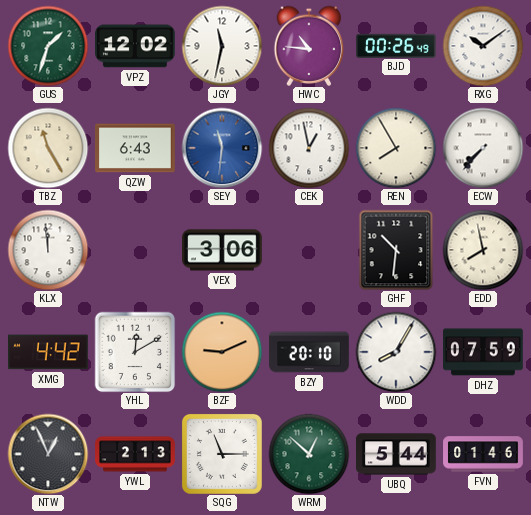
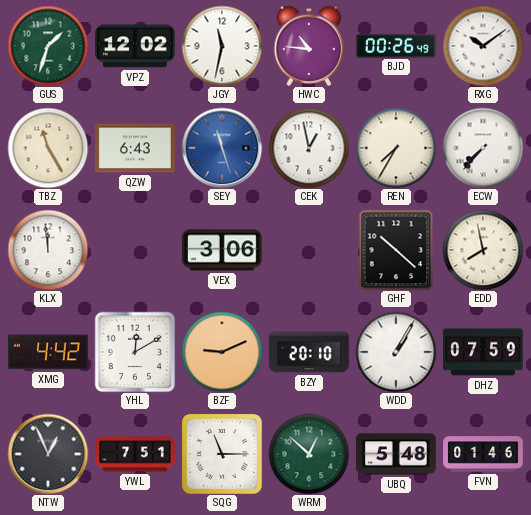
SEY: 11:31 -> 11:27
REN: 7:55 -> 7:35
GHF: 10:31 -> 10:22
WDD: 8:05 -> 1:05
YWL: 2:13 -> 7:51
UBQ: 5:44 -> 5:48
